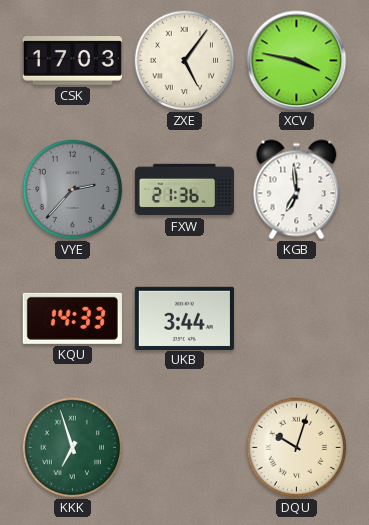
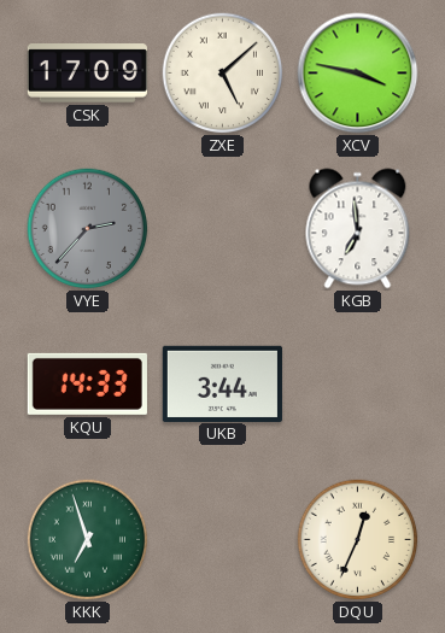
CSK: 17:03 -> 17:09
ZXE: 5:06 -> 5:08
FXW: 21:36 -> none
DQU: 10:03 -> 12:34
